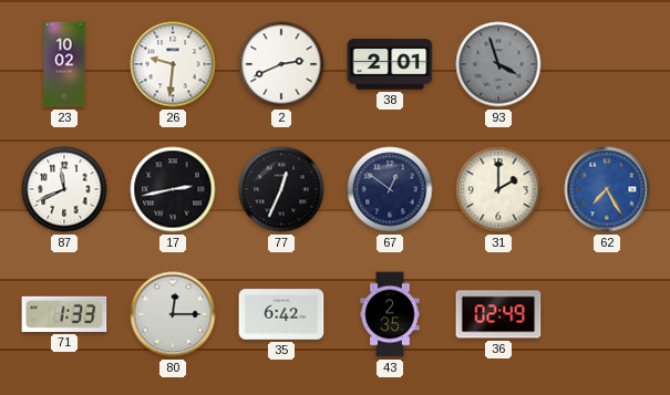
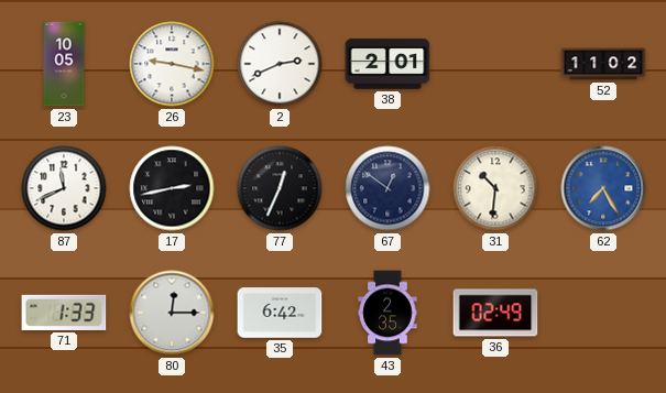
23: 10:02 -> 10:05
26: 9:31 -> 9:17
93: 3:57 -> none
52: none -> 11:02
31: 2:00 -> 10:31
